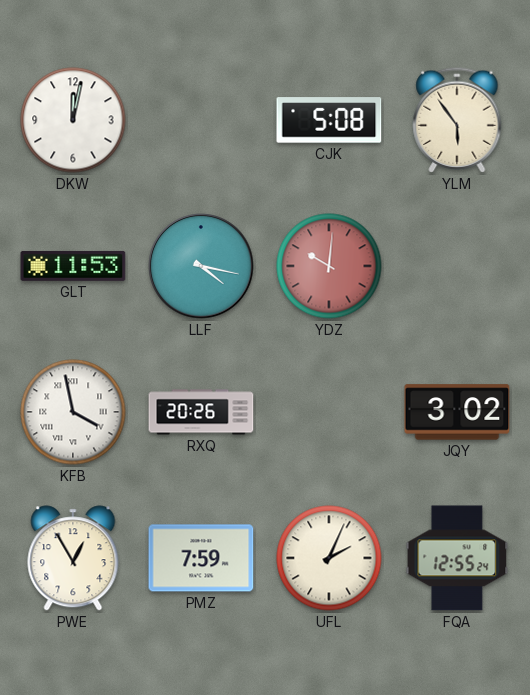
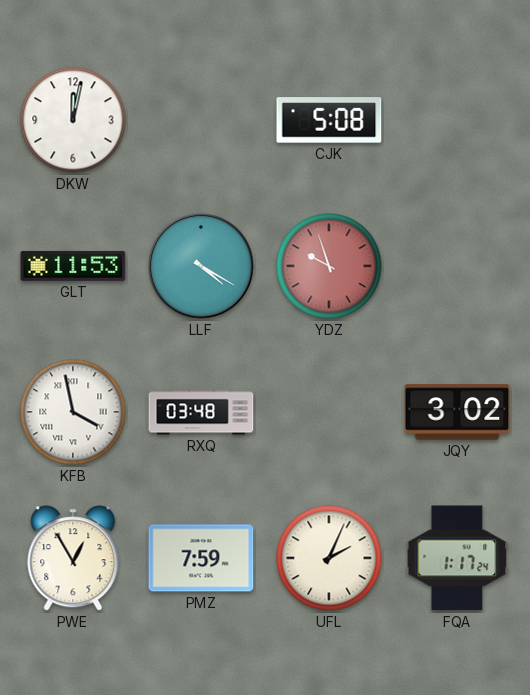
YLM: 5:54 -> none
LLF: 4:17 -> 4:20
YDZ: 10:01 -> 9:57
RXQ: 20:26 -> 03:48
FQA: 12:55 -> 1:17
